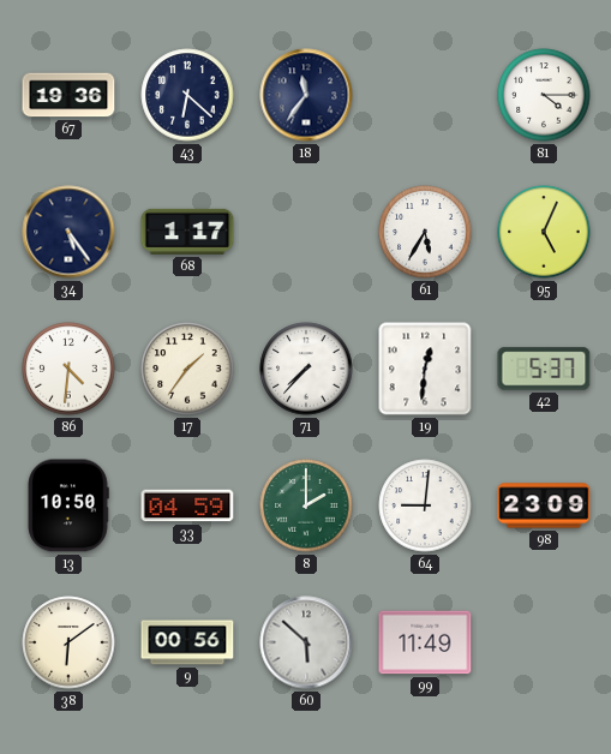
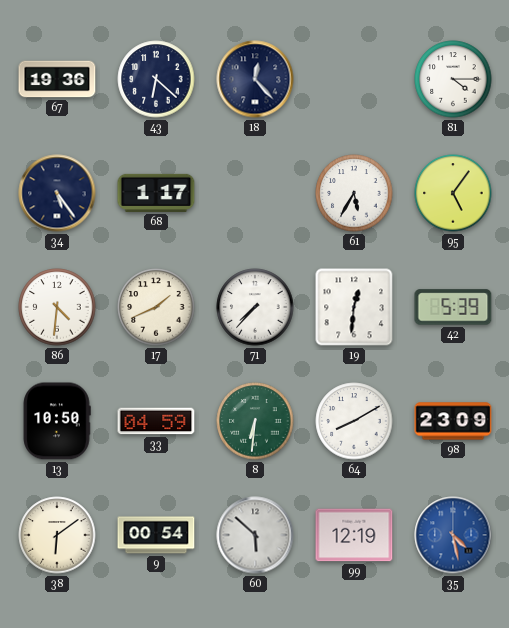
18: 11:36 -> 12:23
95: 5:04 -> 5:06
17: 1:36 -> 1:41
42: 5:37 -> 5:39
8: 2:00 -> 6:31
64: 9:01 -> 8:10
9: 00:56 -> 00:54
99: 11:49 -> 12:19
35: none -> 4:28
